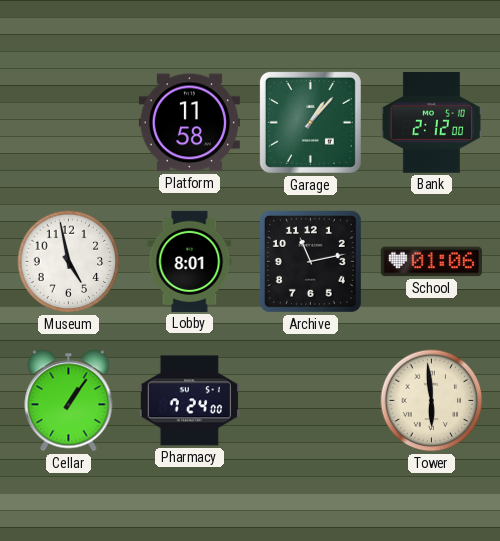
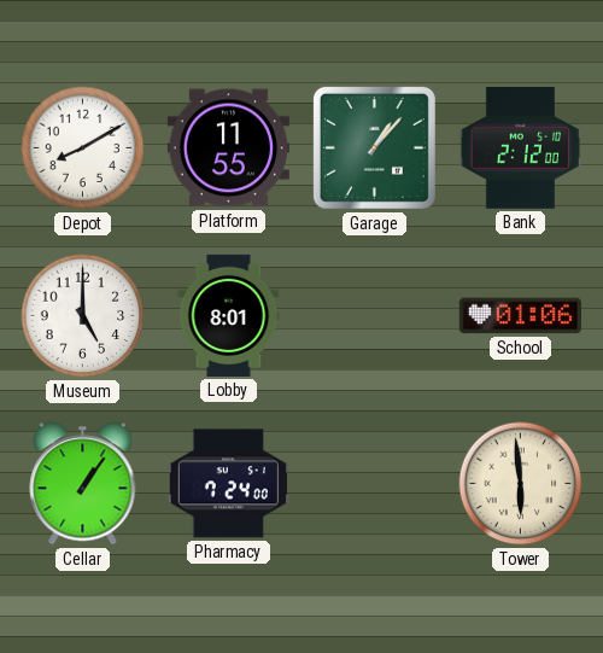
Depot: none -> 8:10
Platform: 11:58 -> 11:55
Museum: 4:58 -> 5:00
Archive: 11:13 -> none
